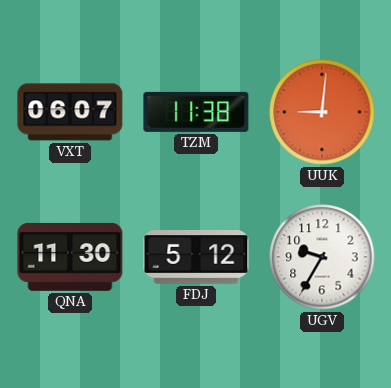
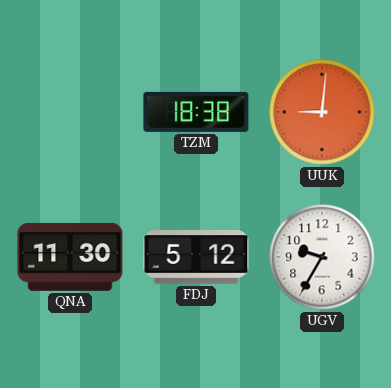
VXT: 06:07 -> none
TZM: 11:38 -> 18:38
